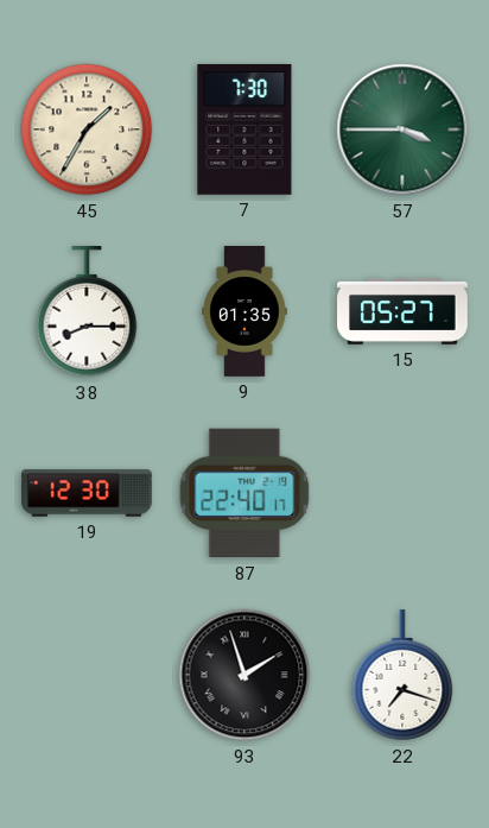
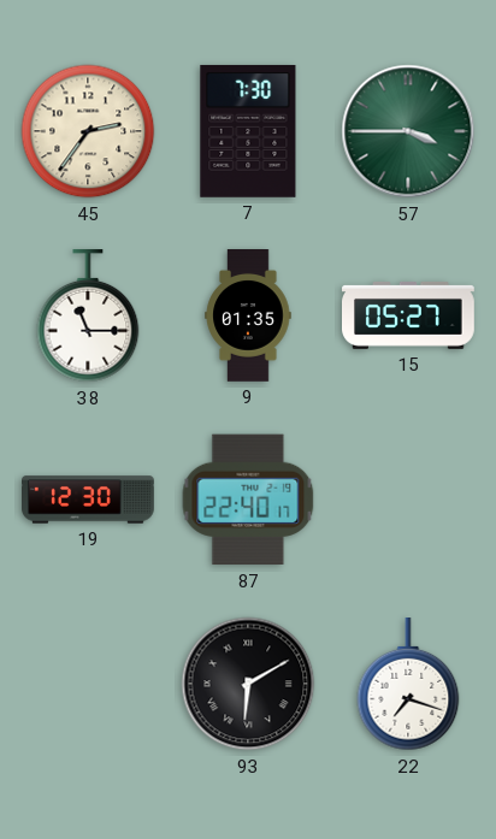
45: 1:35 -> 2:36
38: 8:15 -> 11:15
93: 1:57 -> 6:10
